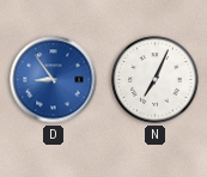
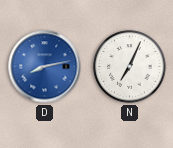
D: 8:54 -> 8:13
